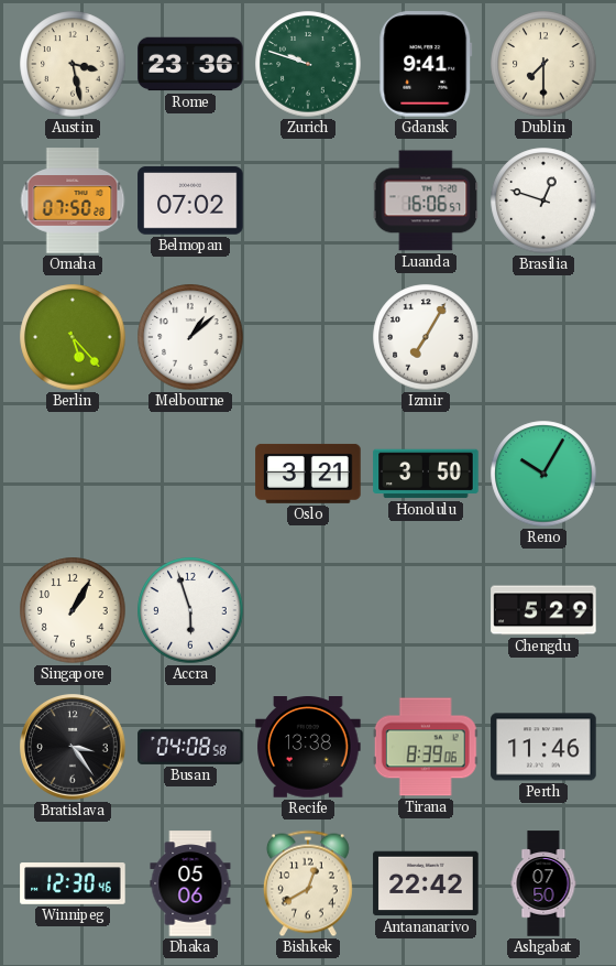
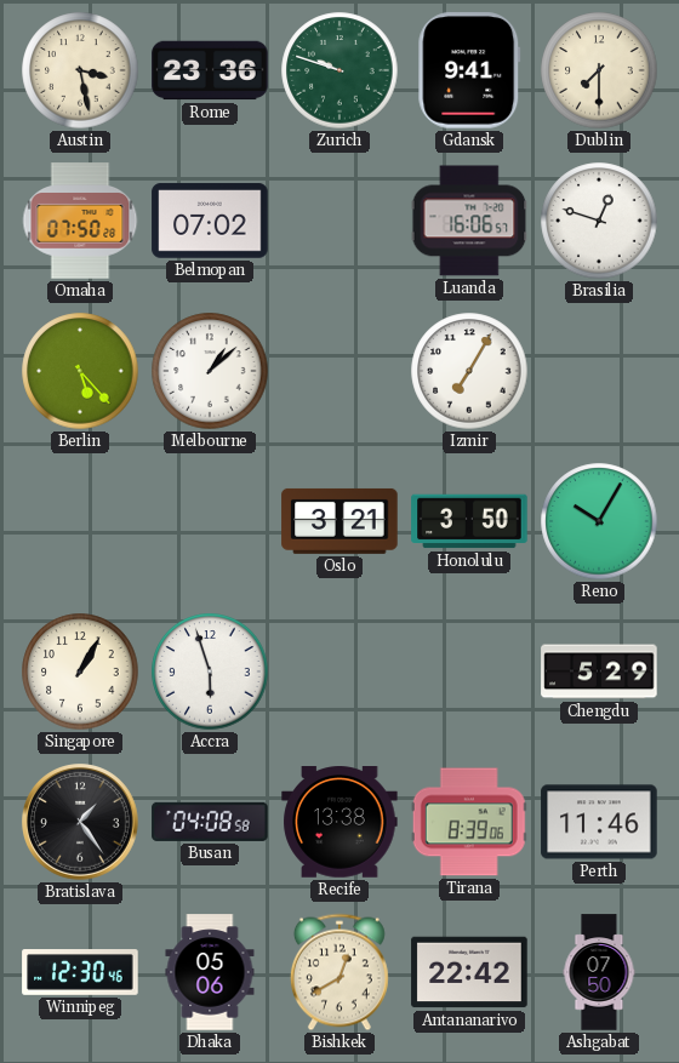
Bratislava: 3:24 -> 1:24
